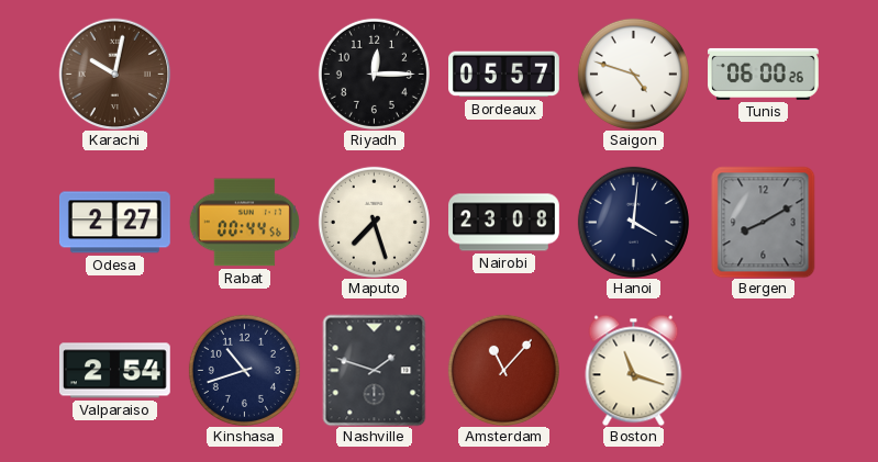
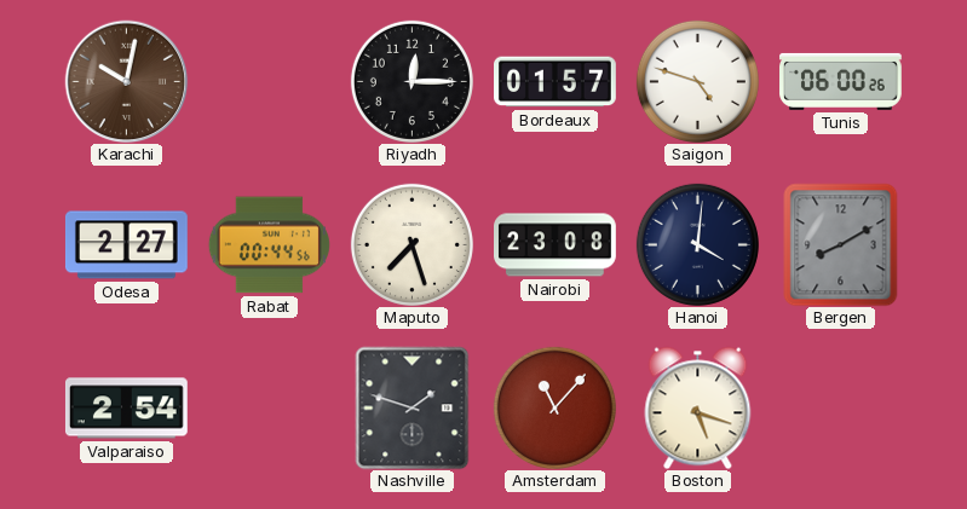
Bordeaux: 05:57 -> 01:57
Kinshasa: 10:42 -> none
Boston: 11:18 -> 5:18
